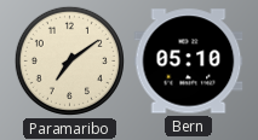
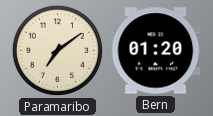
Bern: 05:10 -> 01:20
